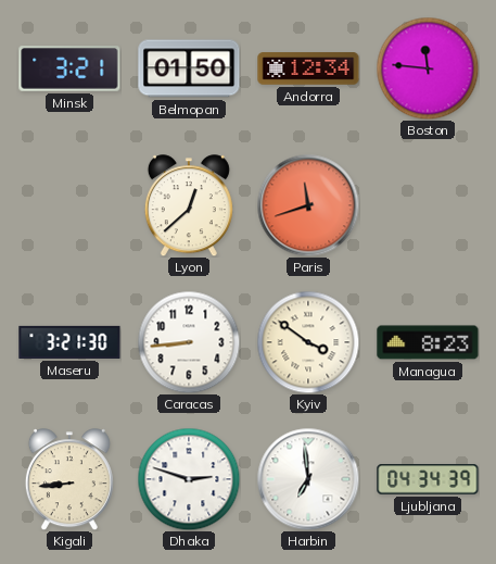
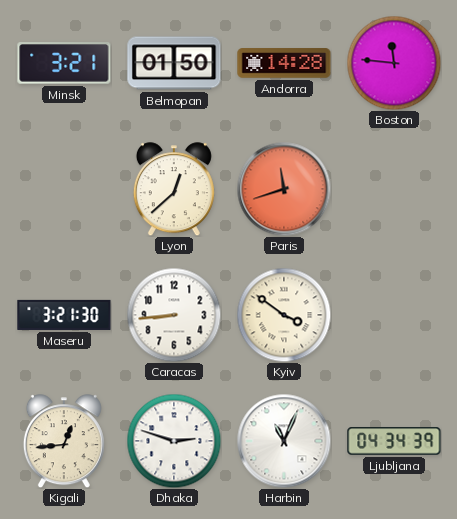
Andorra: 12:34 -> 14:28
Managua: 8:23 -> none
Kigali: 8:44 -> 12:44
Harbin: 6:59 -> 11:04
